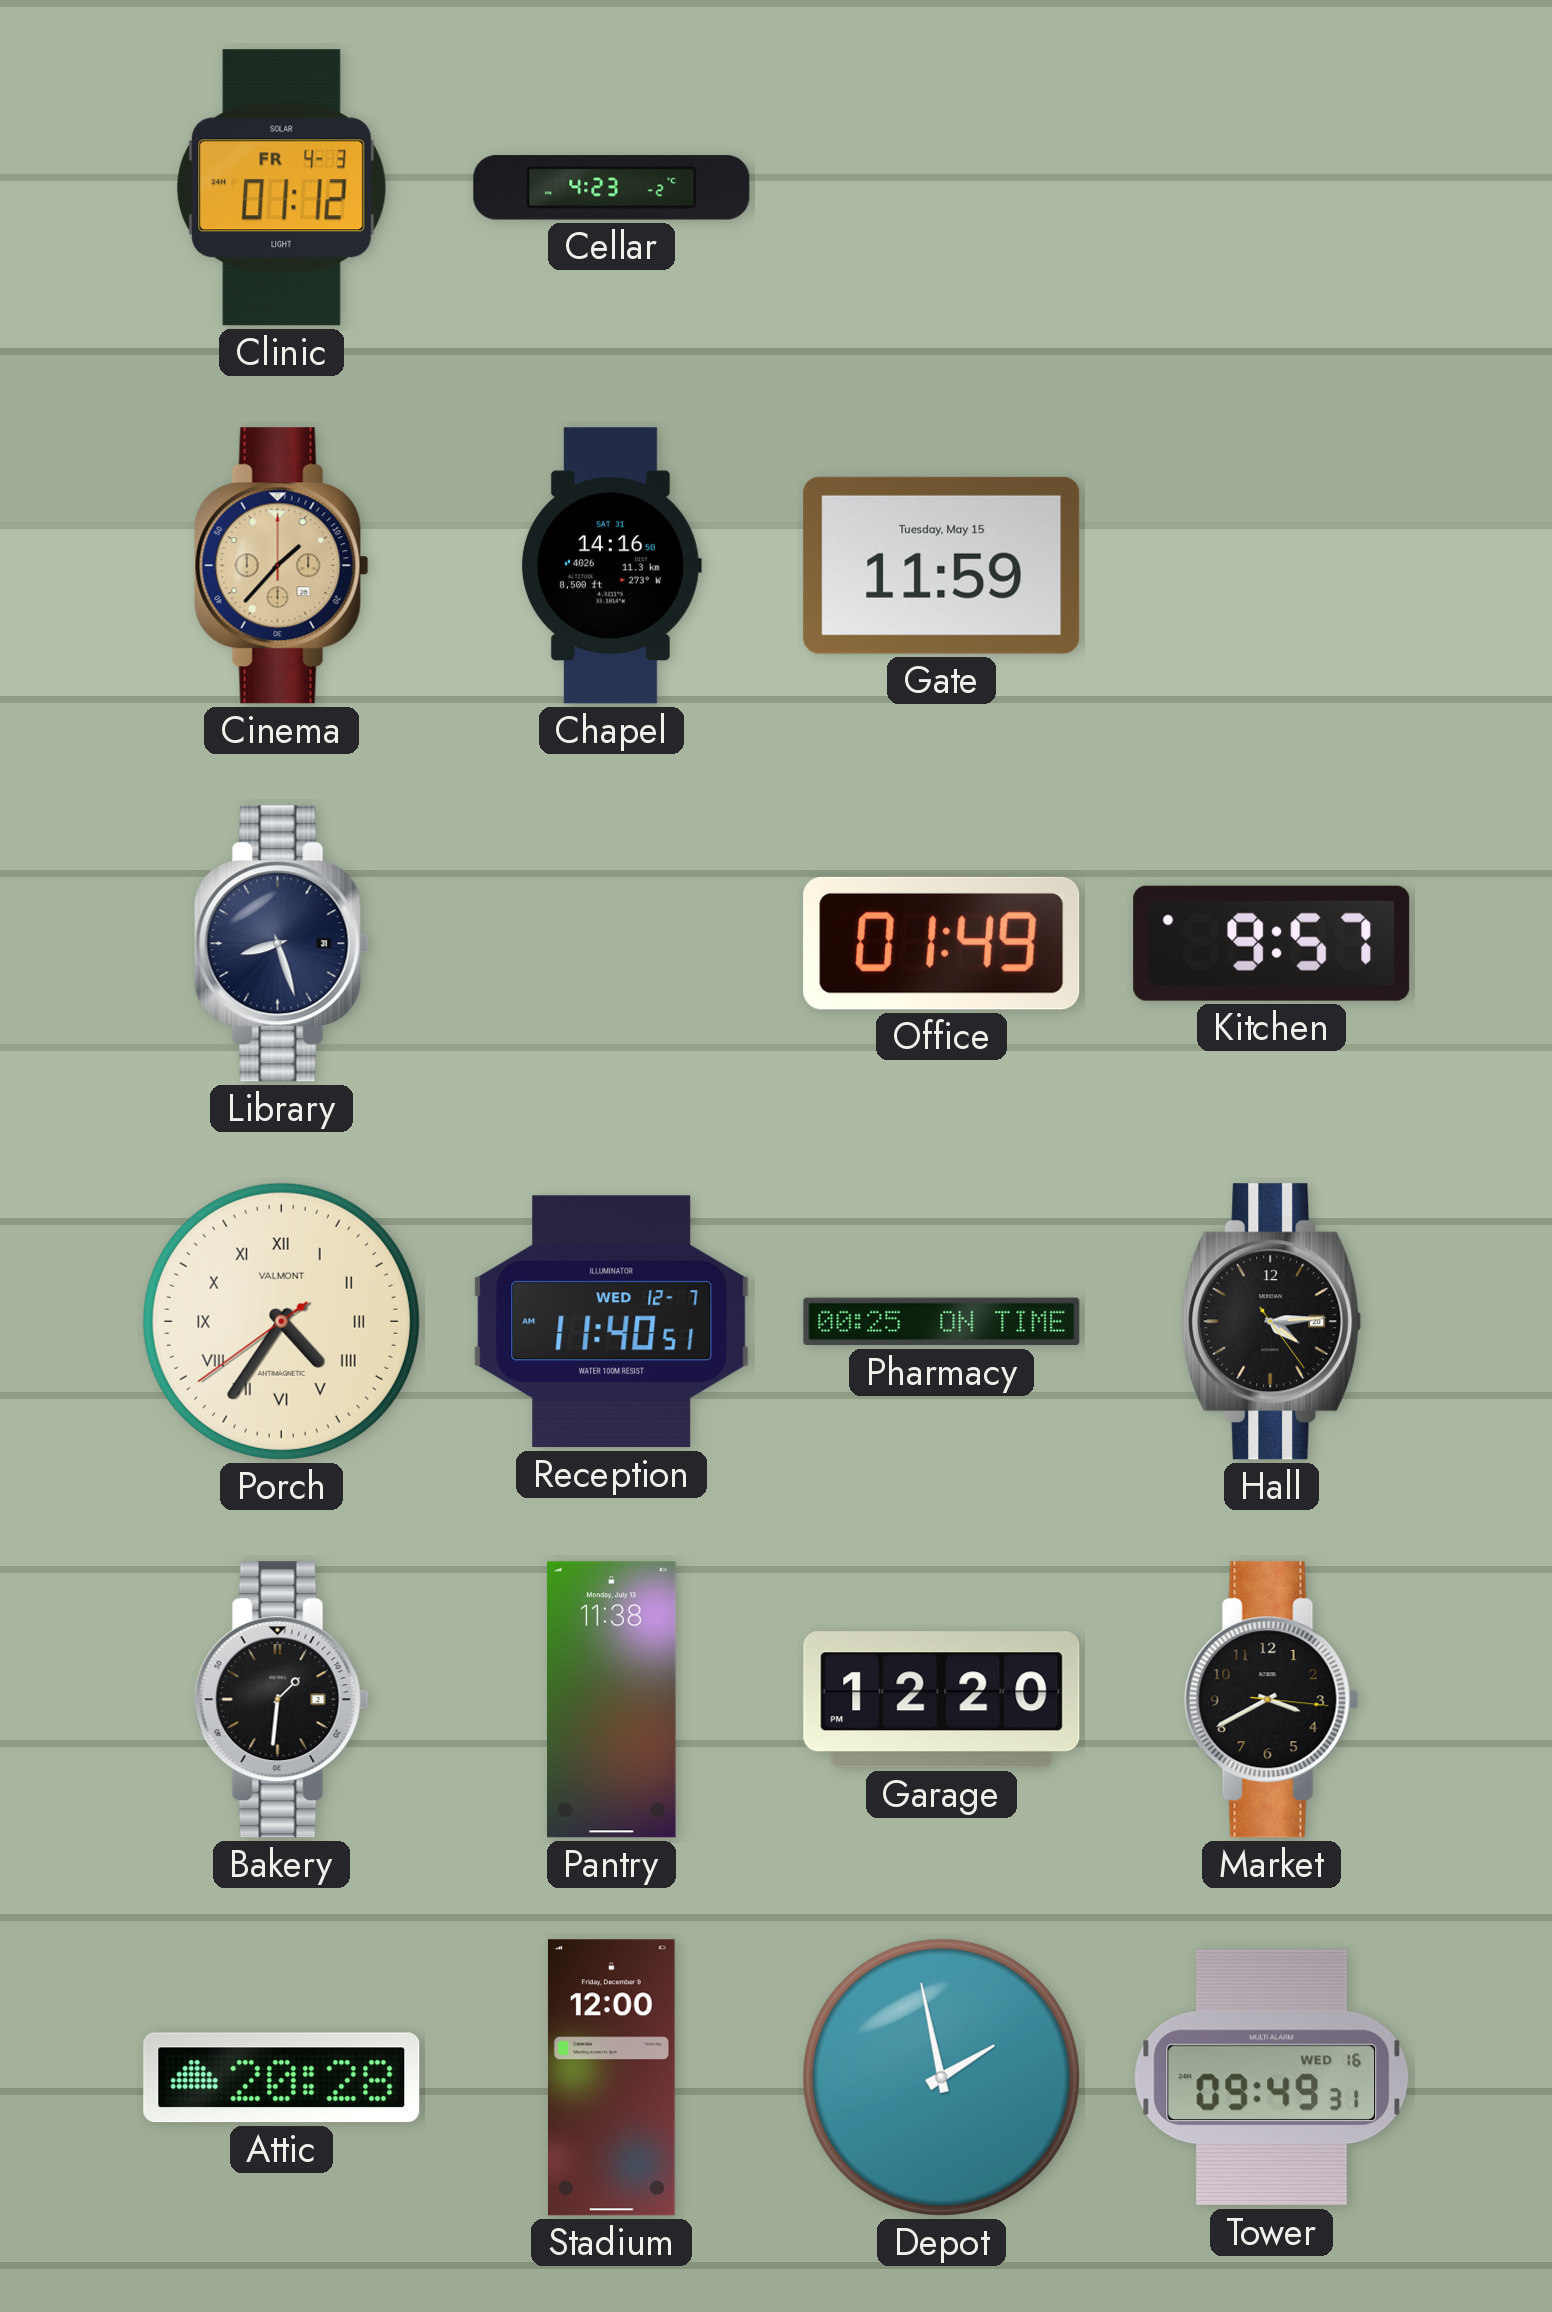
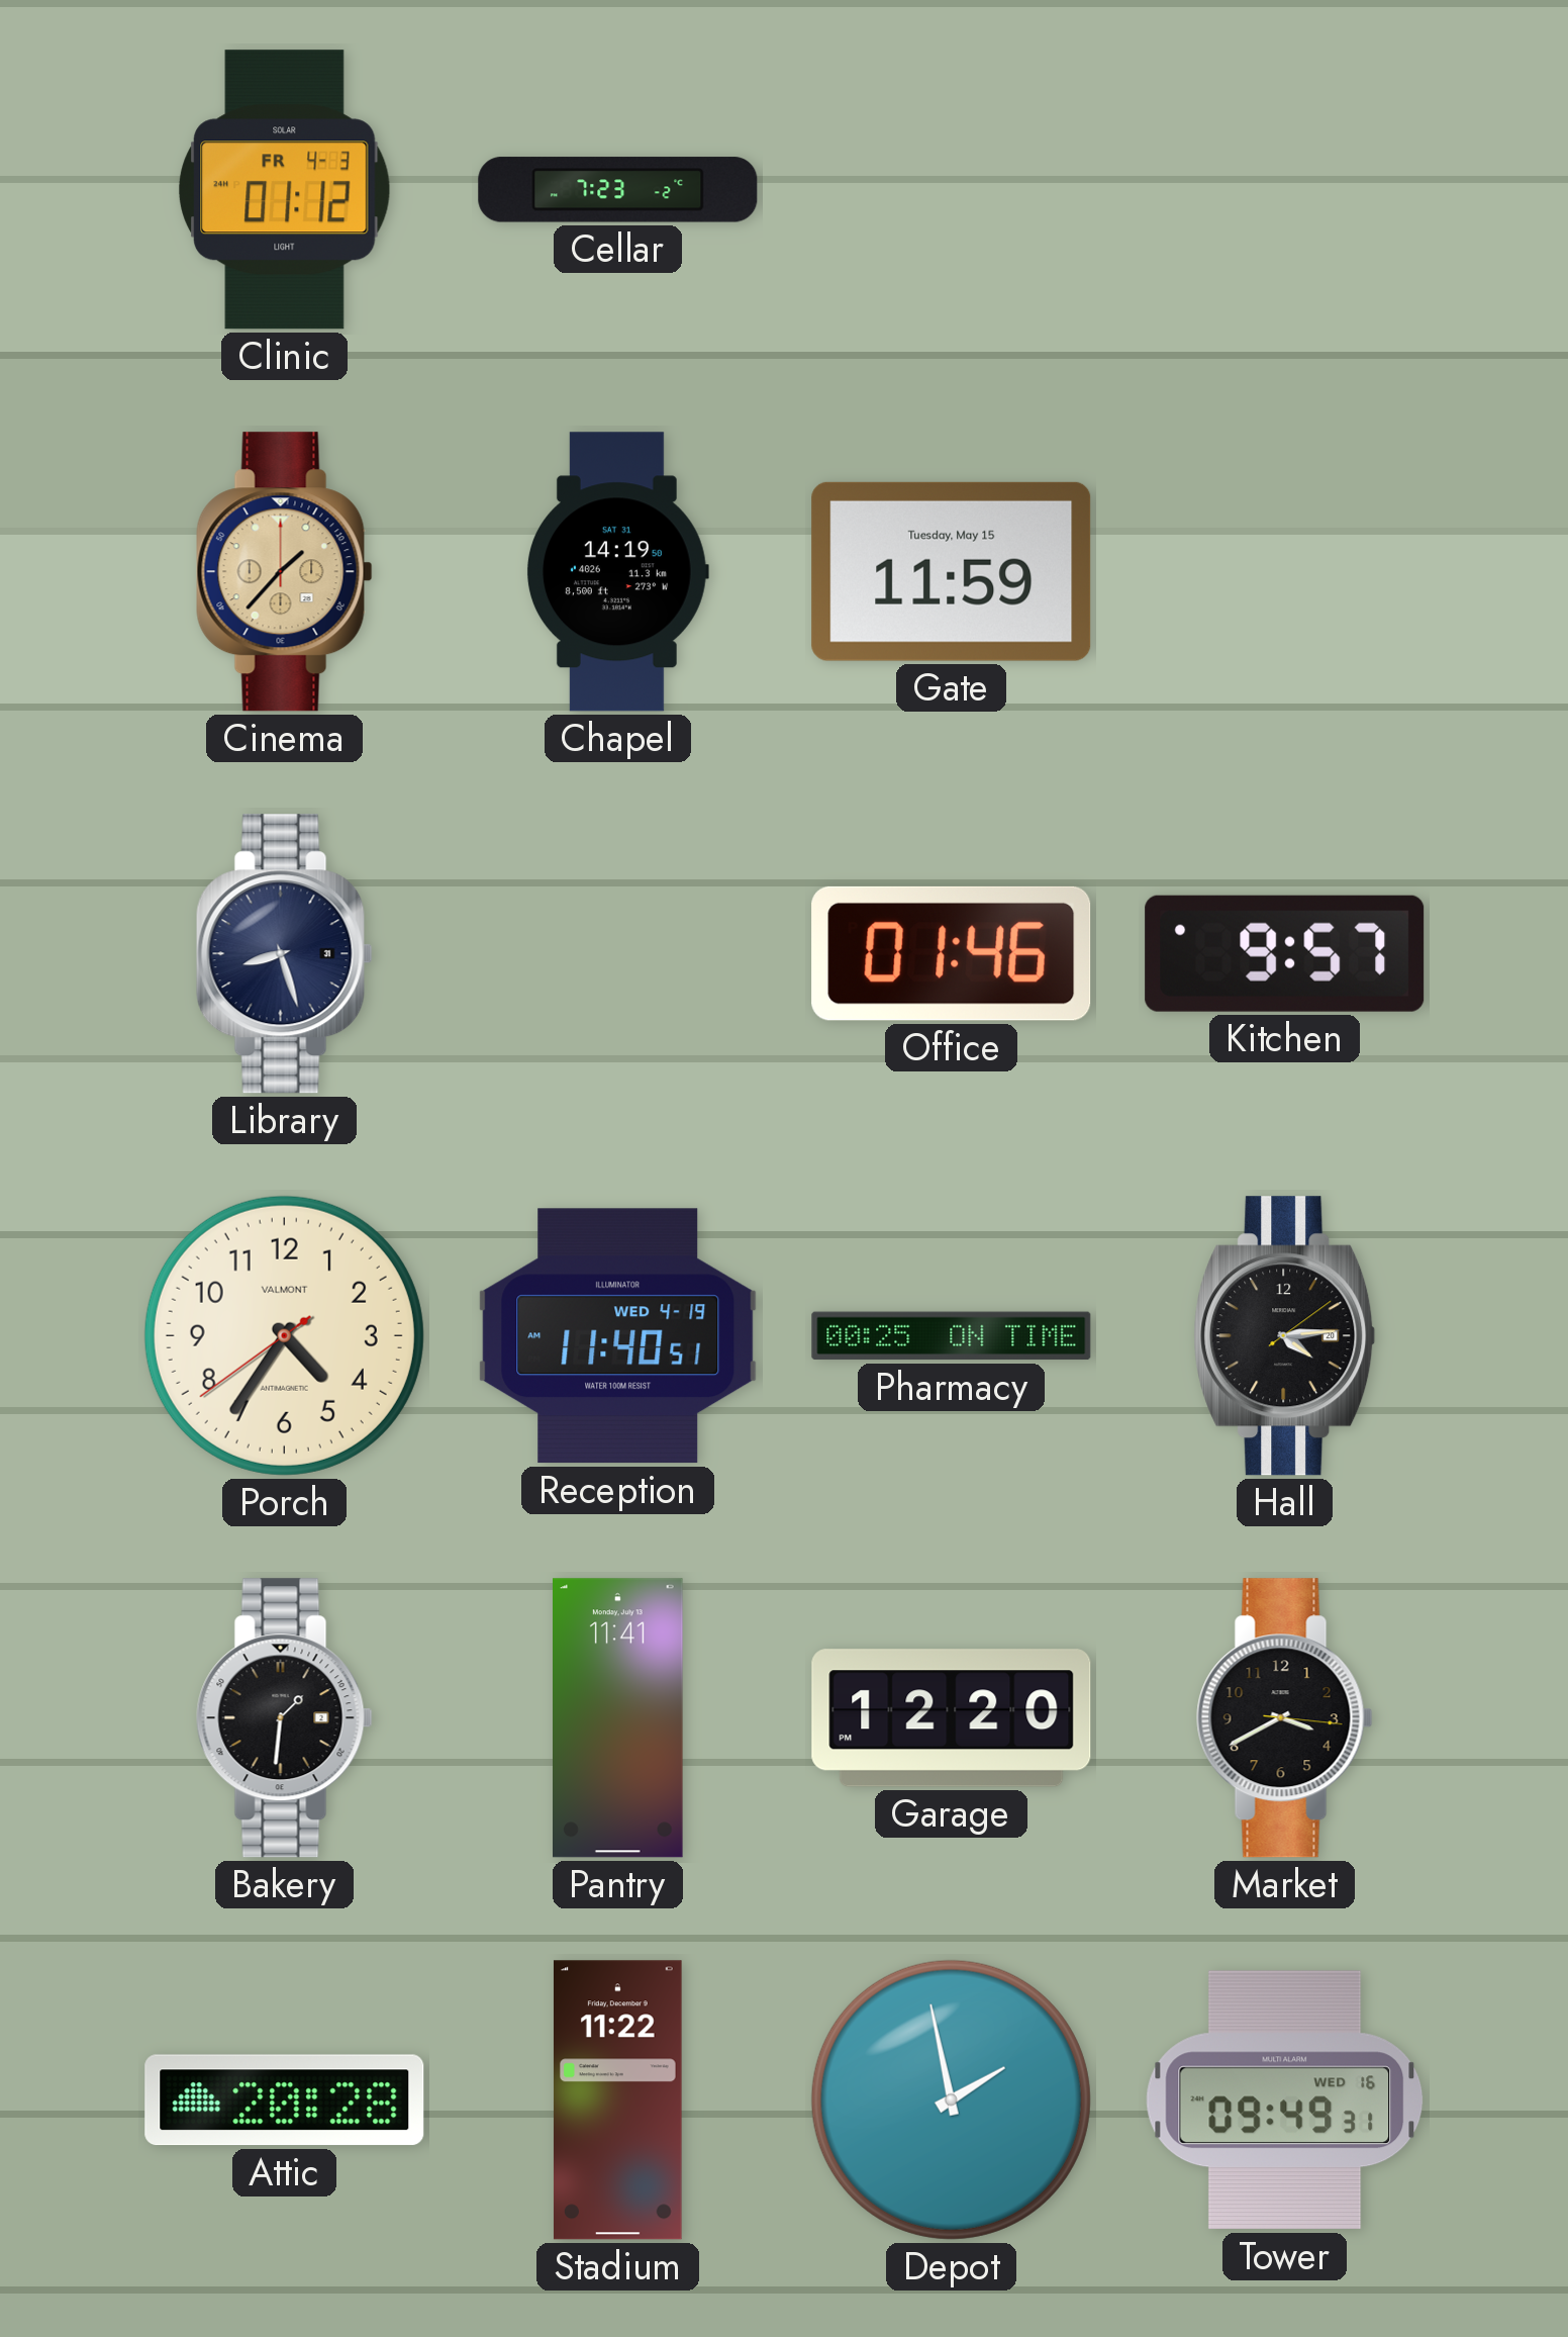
Cellar: 4:23 -> 7:23
Chapel: 14:16 -> 14:19
Office: 01:49 -> 01:46
Porch numerals: Roman -> Arabic
Reception date: WED 12-7 -> WED 4-19
Hall: 4:14:24 -> 4:14:09
Pantry: 11:38 -> 11:41
Stadium: 12:00 -> 11:22
